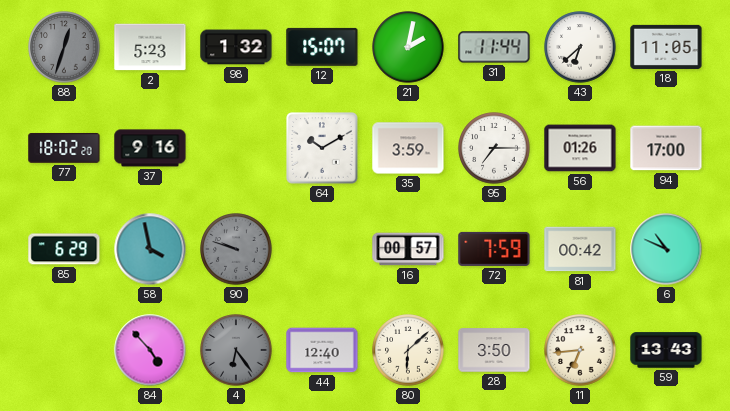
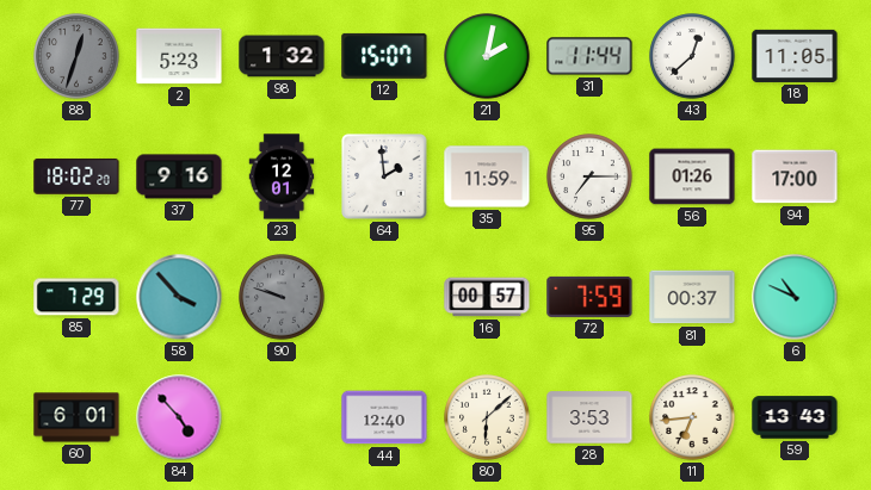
43: 6:38 -> 12:38
23: none -> 12:01
64: 10:10 -> 1:59
35: 3:59 -> 11:59
85: 6:29 -> 7:29
58: 3:58 -> 3:53
81: 00:42 -> 00:37
60: none -> 6:01
4: 6:24 -> none
28: 3:50 -> 3:53
